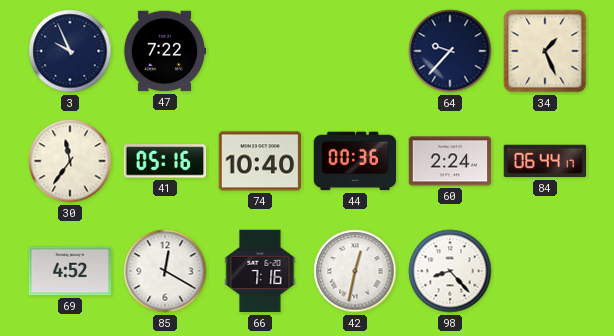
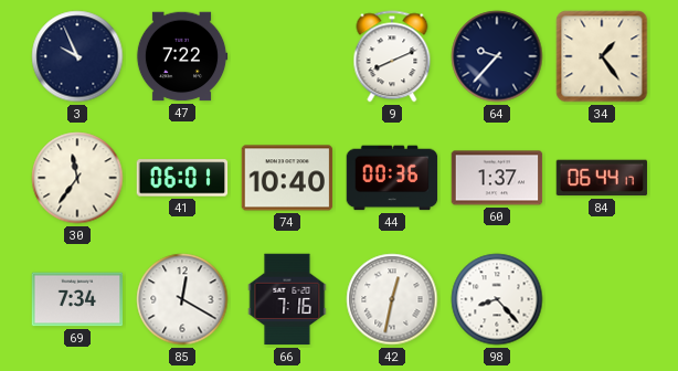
9: none -> 8:11
34: 1:26 -> 1:24
41: 05:16 -> 06:01
60: 2:24 -> 1:37
69: 4:52 -> 7:34
